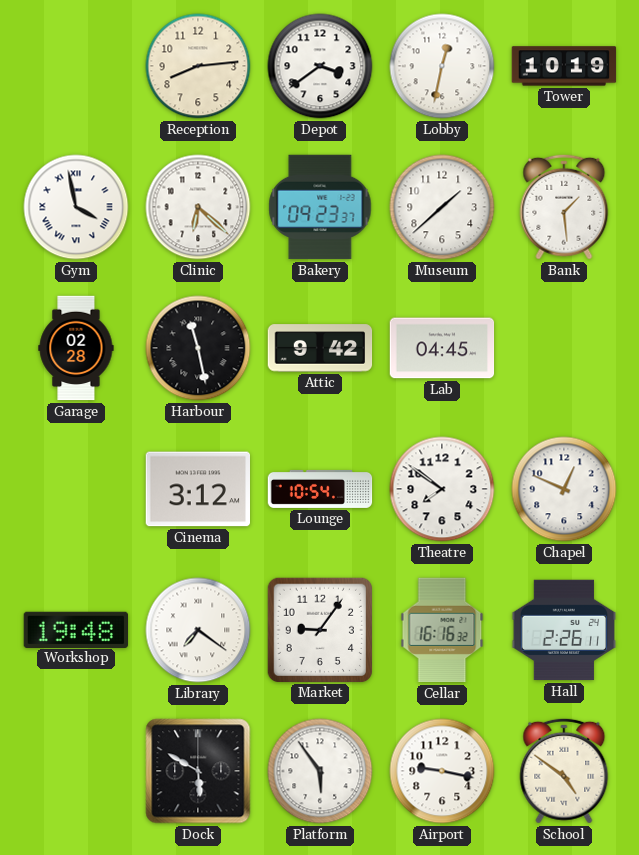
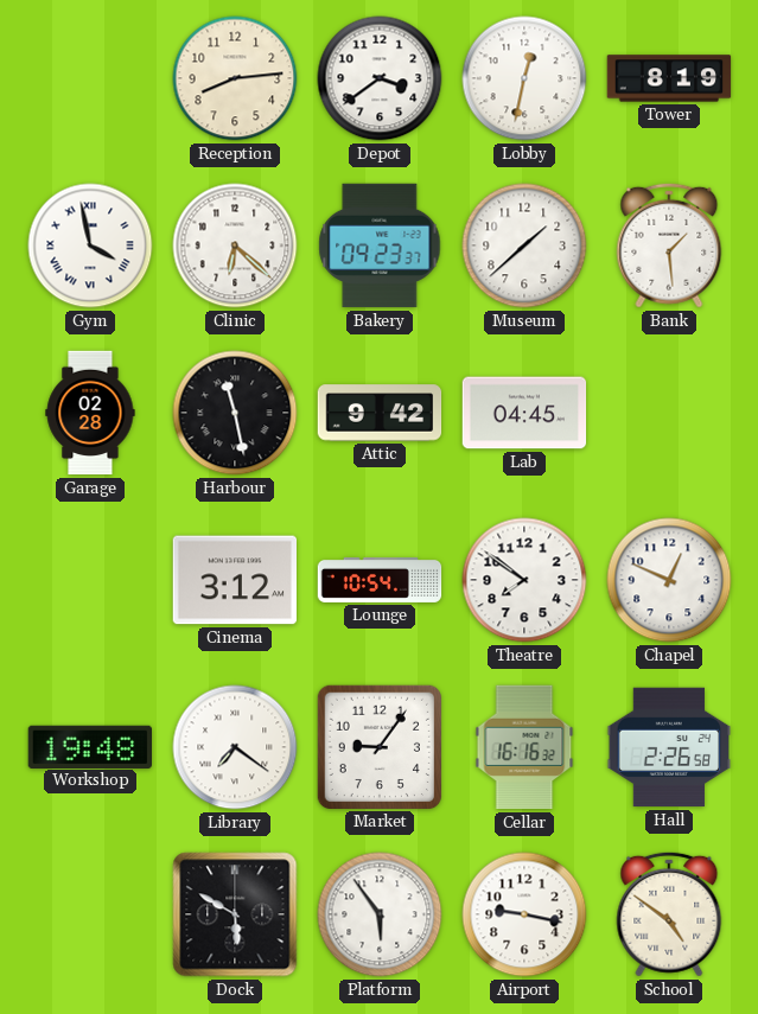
Tower: 10:19 -> 8:19
Hall: 2:26:11 -> 2:26:58
